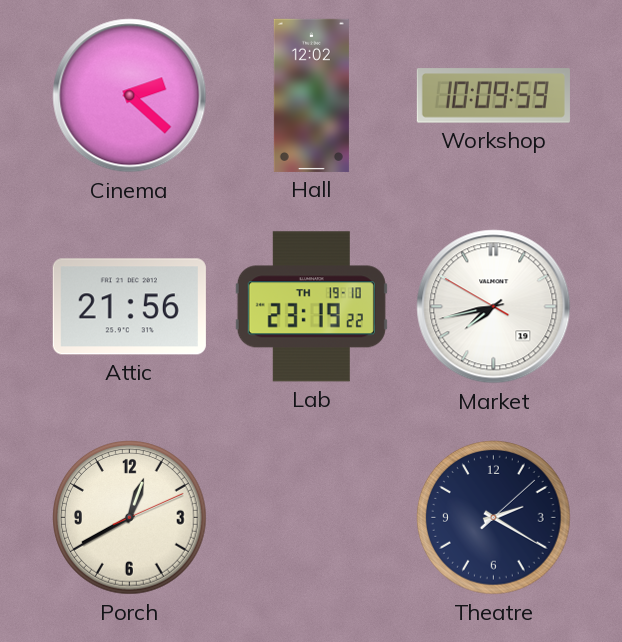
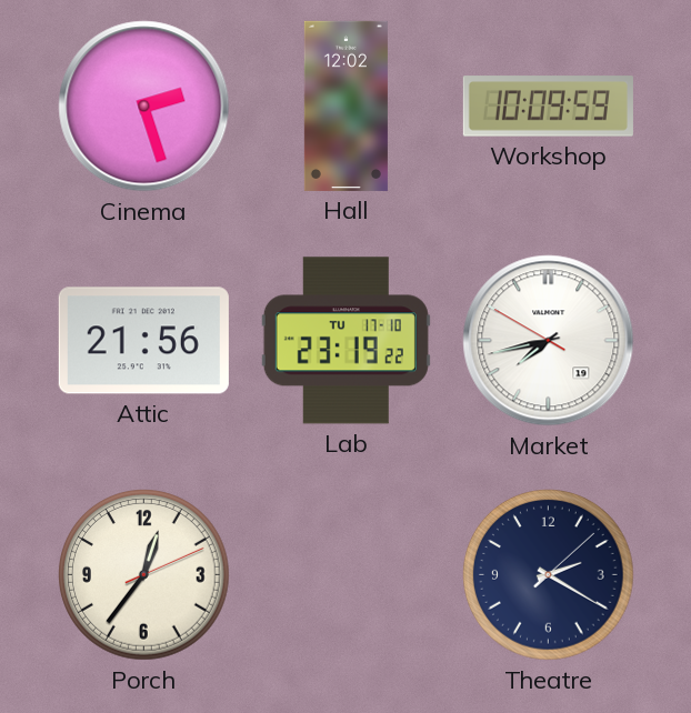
Cinema: 2:22 -> 2:27
Lab date: TH 19-10 -> TU 17-10
Porch: 12:40 -> 12:36
